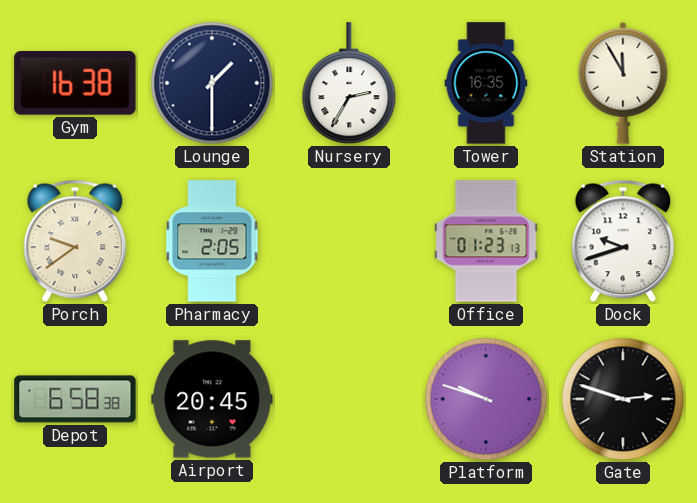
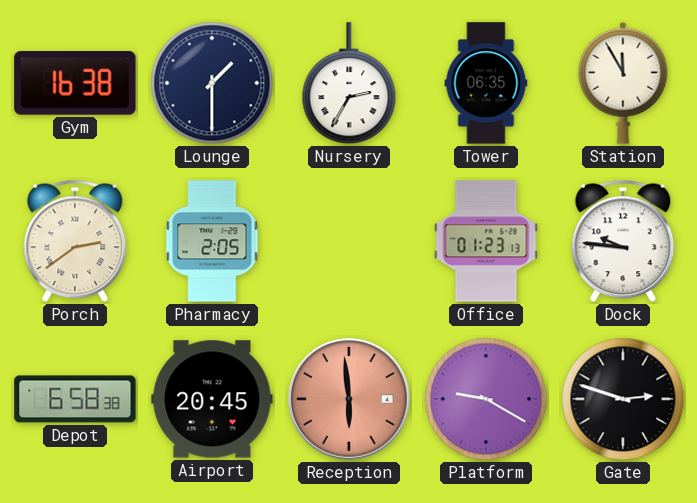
Tower: 16:35 -> 06:35
Porch: 9:39 -> 2:39
Dock: 9:42 -> 9:46
Reception: none -> 5:59
Platform: 9:48 -> 9:20
